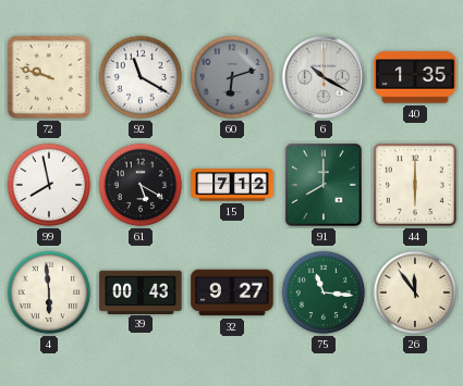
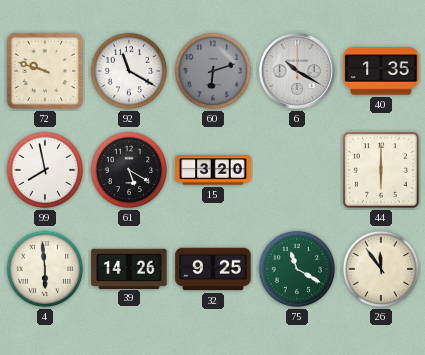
15: 7:12 -> 3:20
91: 8:00 -> none
39: 00:43 -> 14:26
32: 9:27 -> 9:25
75: 11:16 -> 11:20
